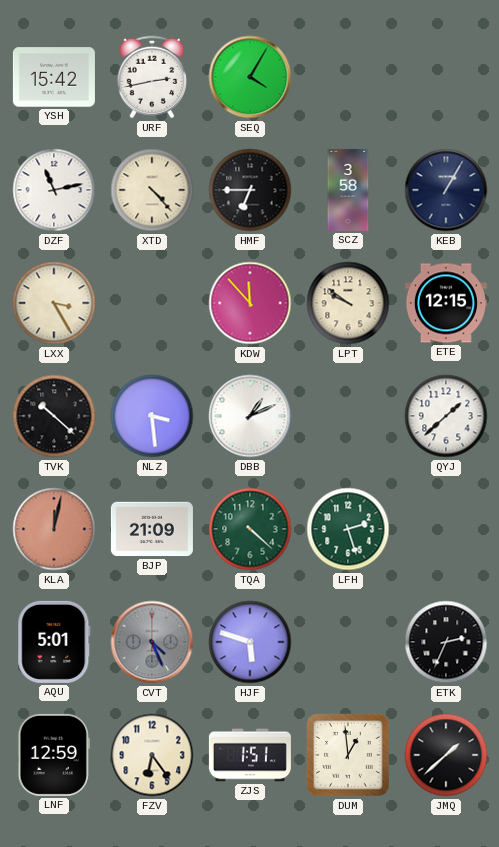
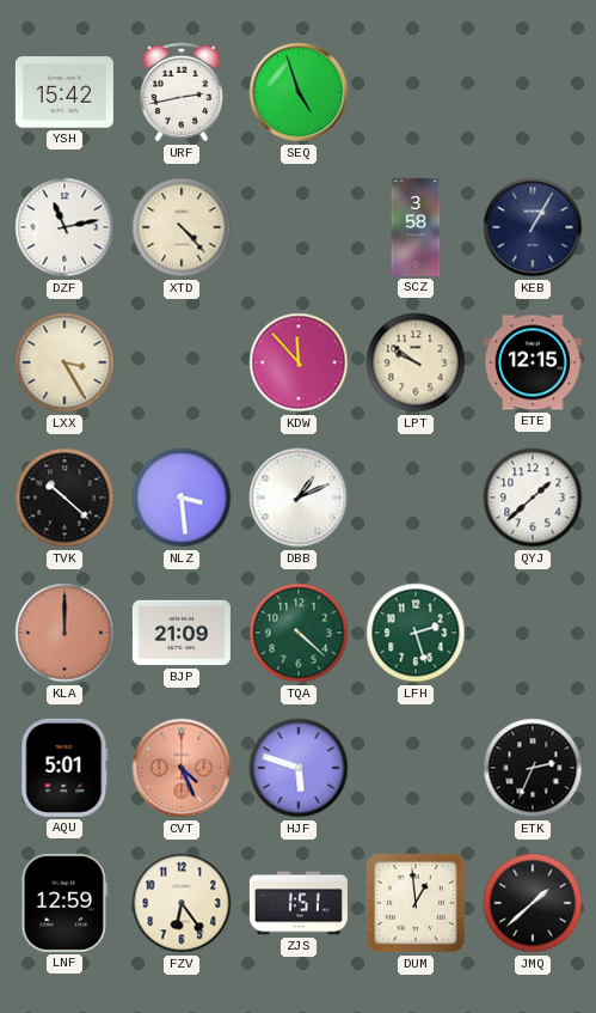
SEQ: 4:05 -> 4:57
HMF: 6:45 -> none
KLA: 12:02 -> 12:00
CVT dial: grey -> salmon
